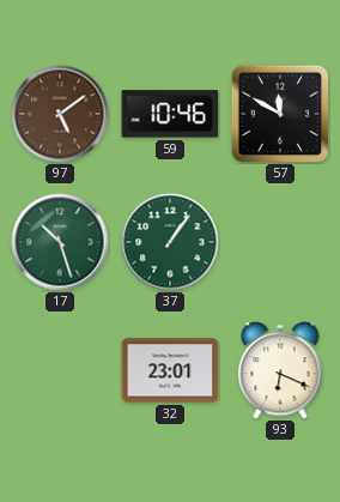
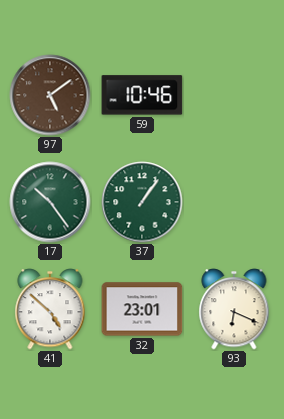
57: 11:50 -> none
17: 10:27 -> 10:24
41: none -> 4:52
